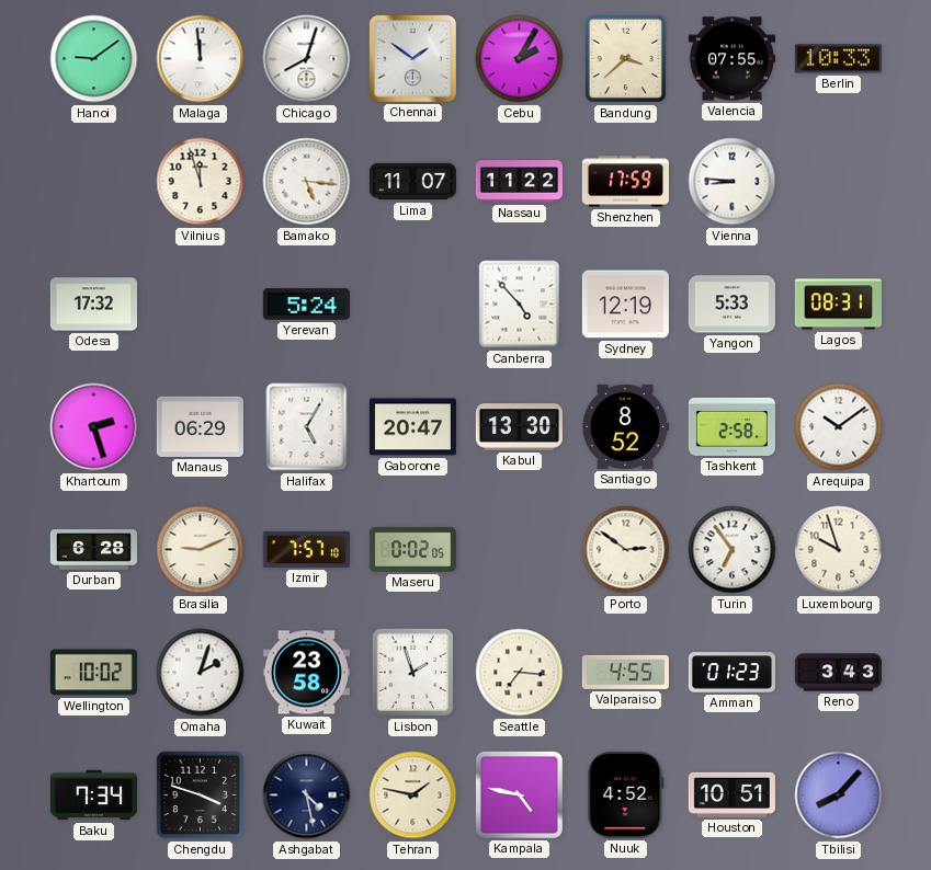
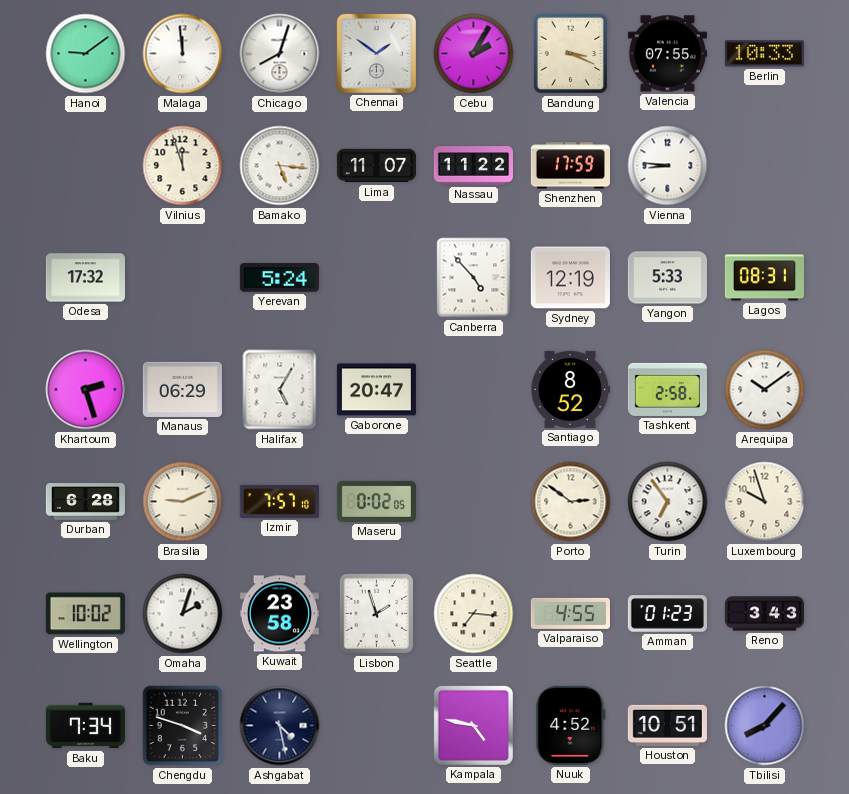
Bandung: 3:38 -> 3:19
Kabul: 13:30 -> none
Tehran: 1:47 -> none
